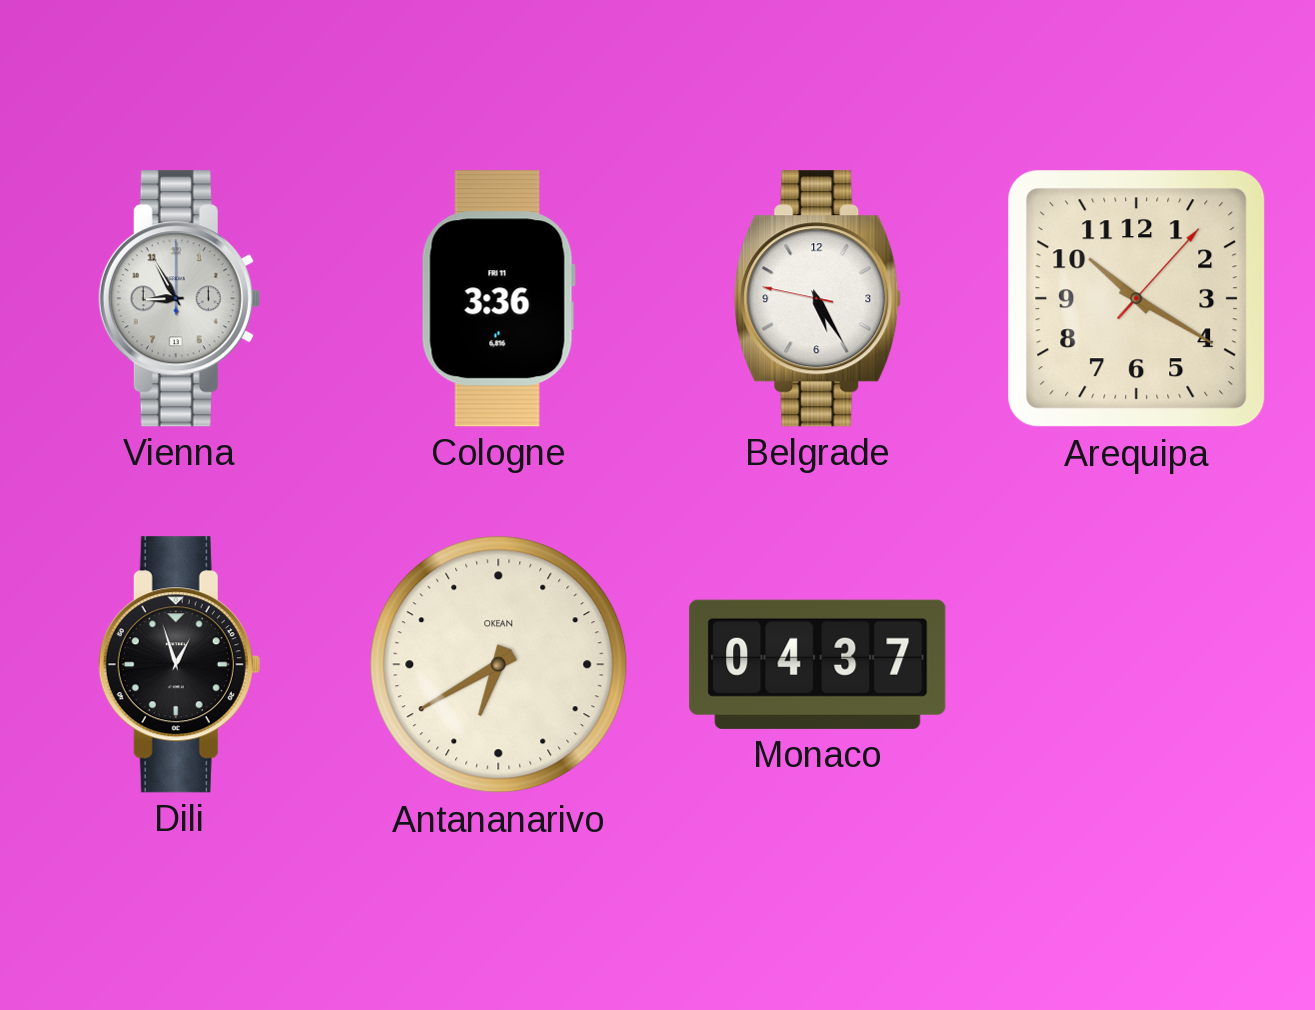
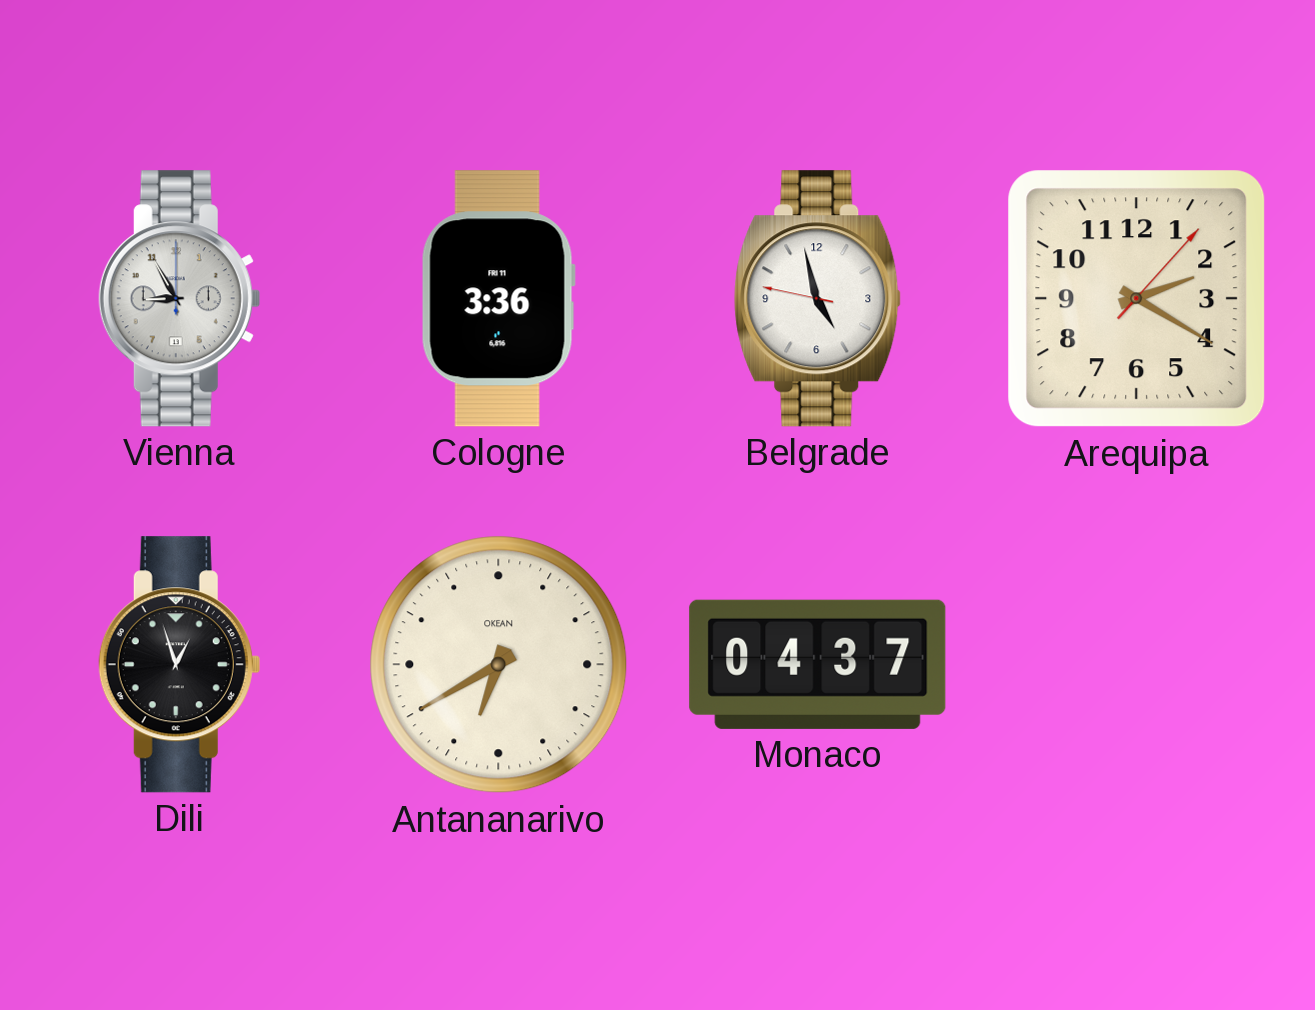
Belgrade: 5:24 -> 4:57
Arequipa: 10:20 -> 2:20
